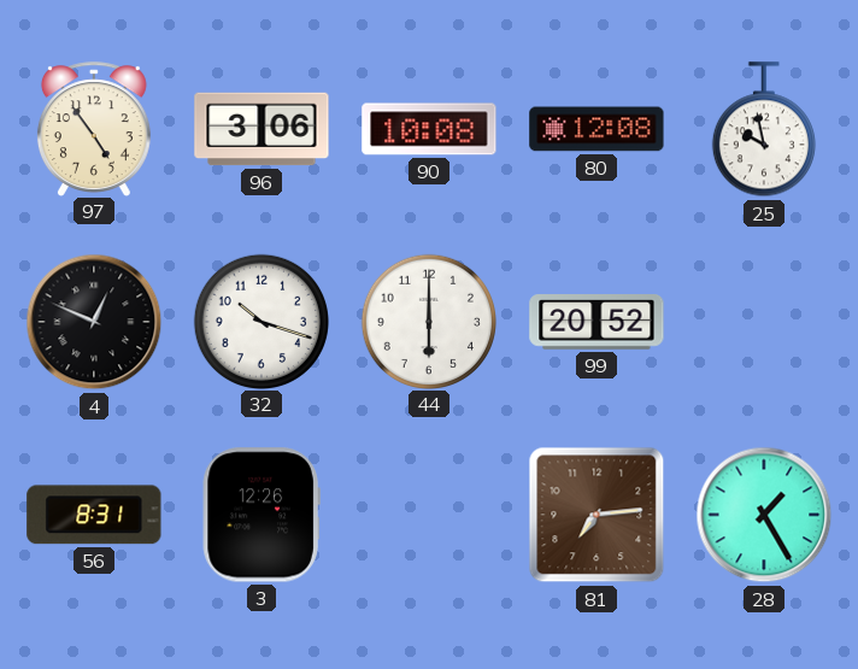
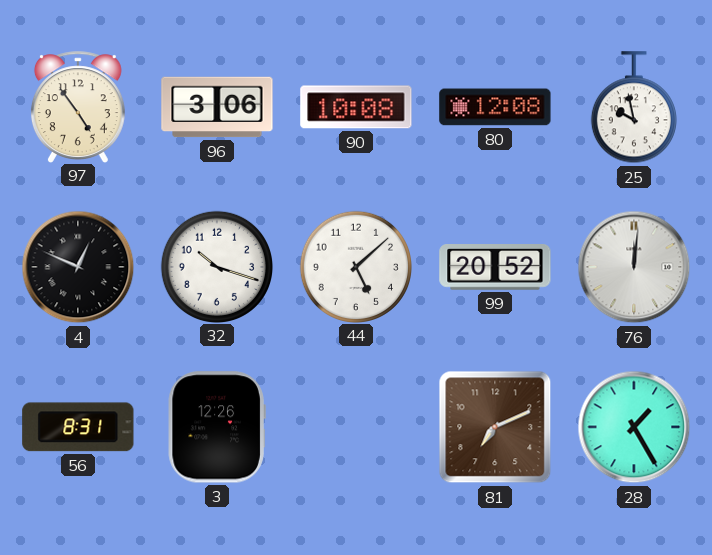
44: 6:00 -> 5:08
76: none -> 12:01
81: 7:14 -> 7:11
